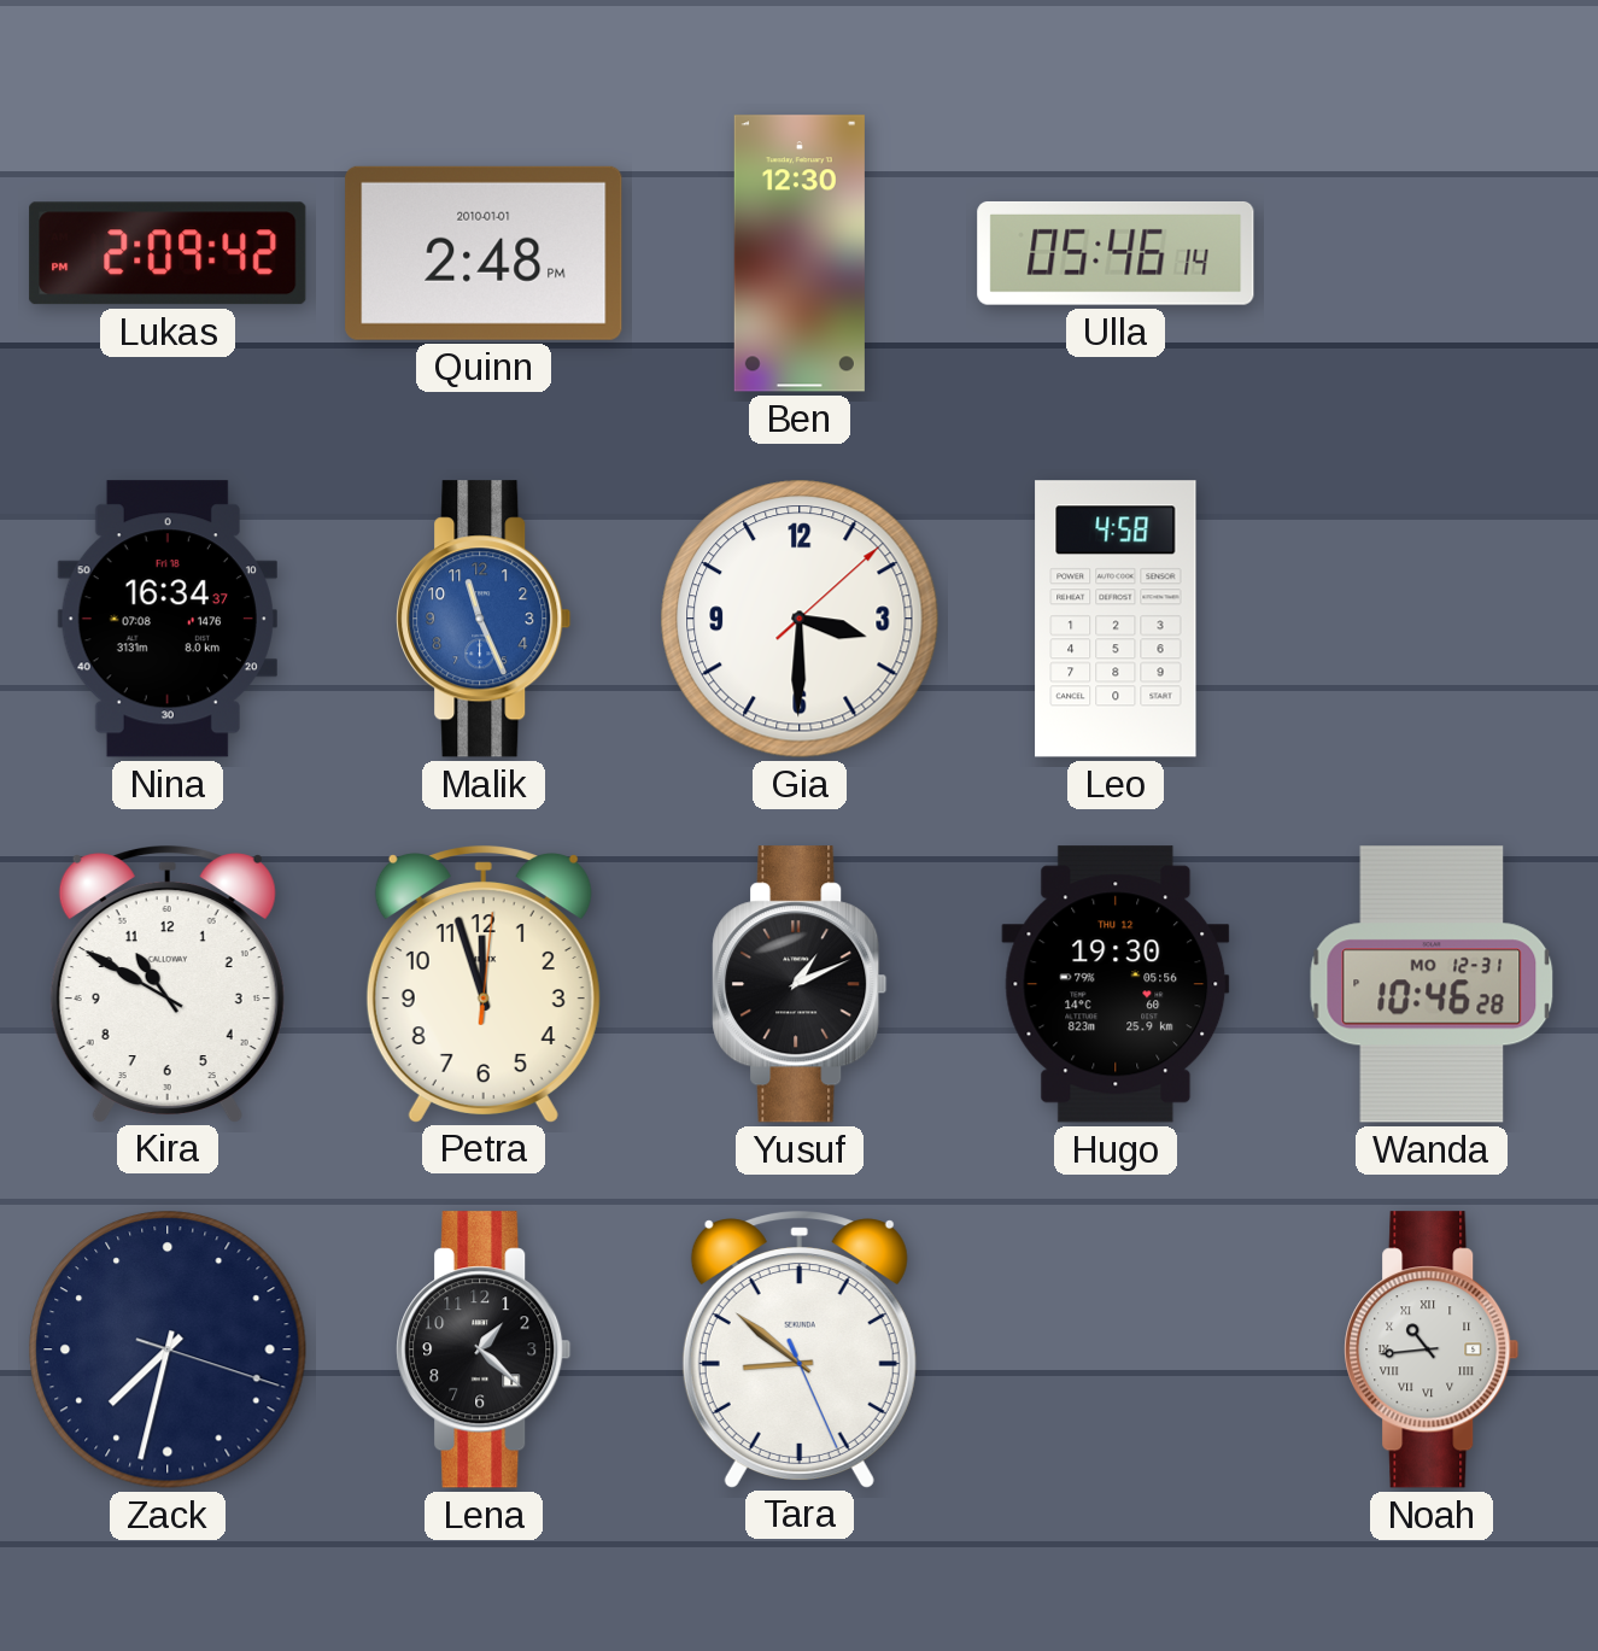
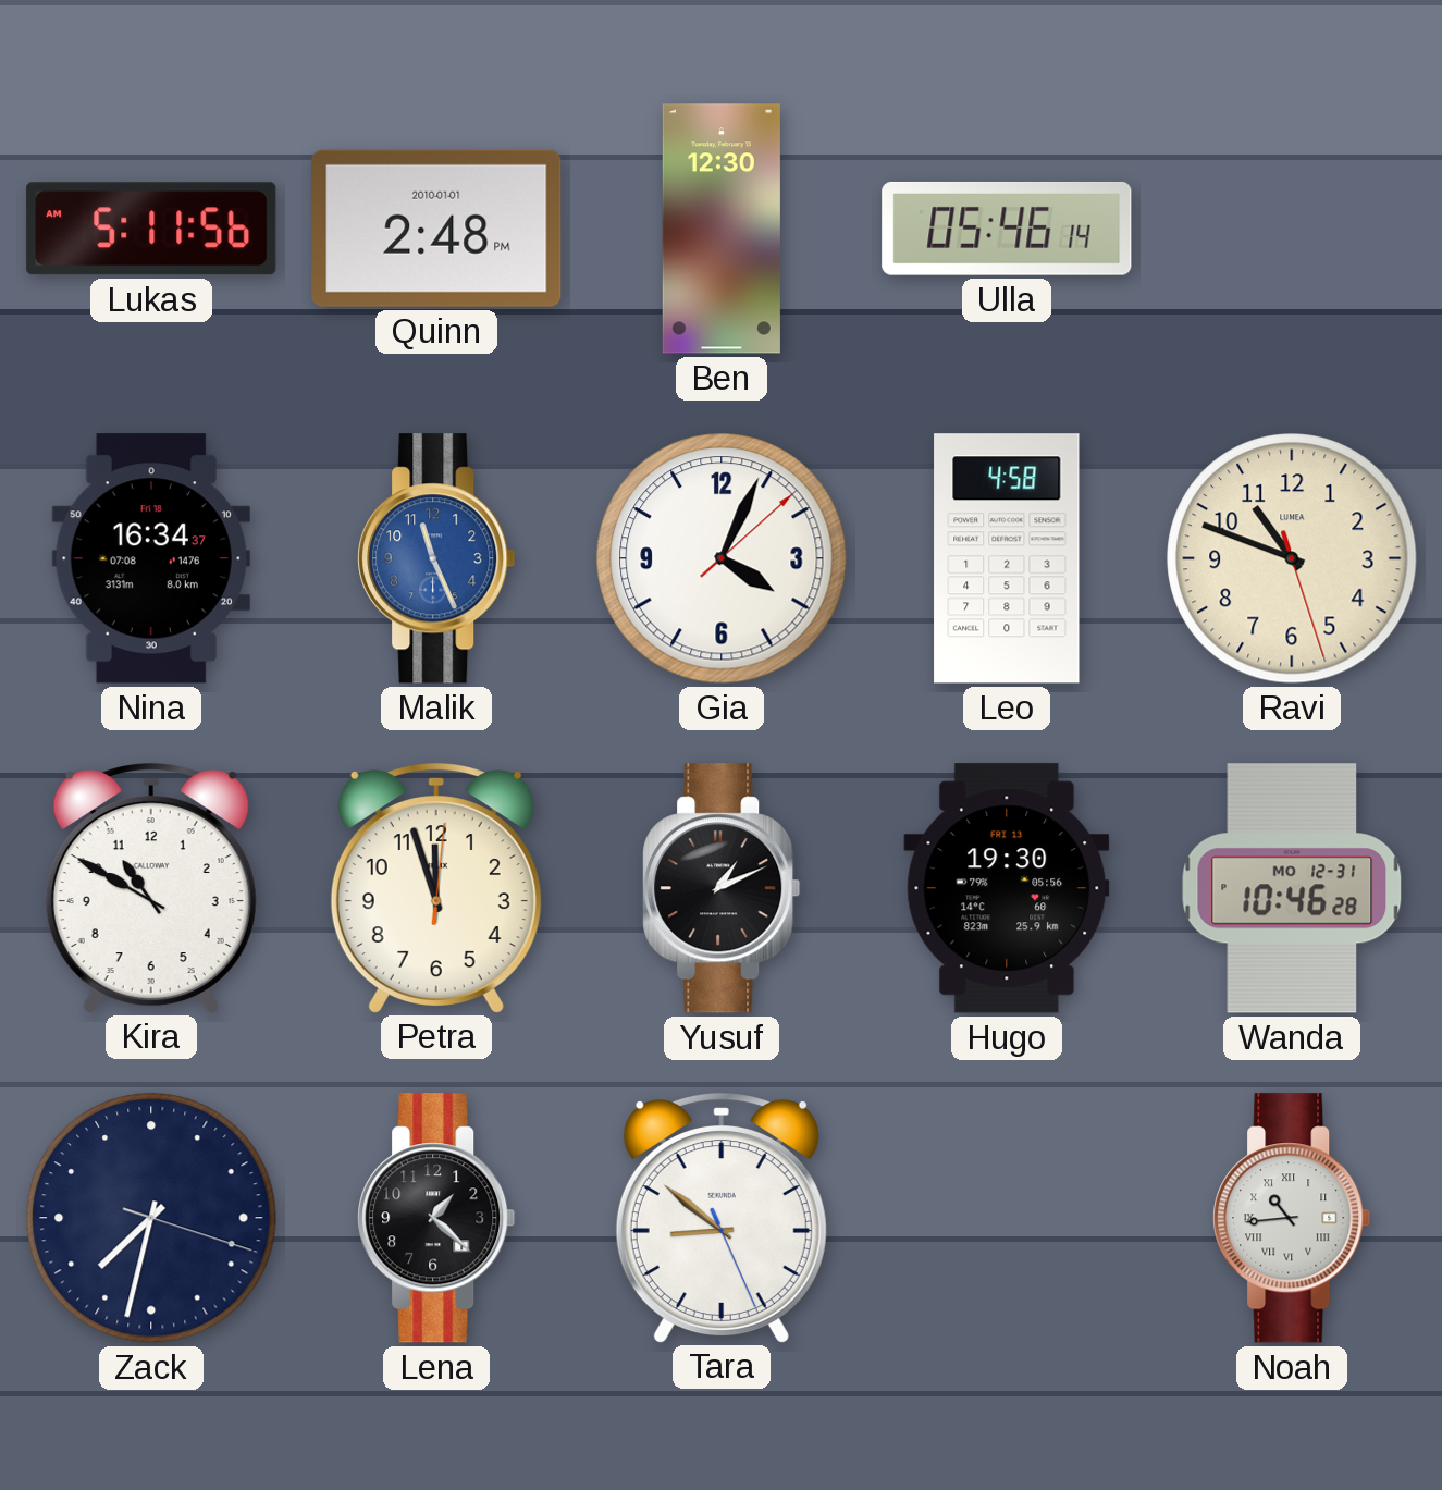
Lukas: 2:09 -> 5:11
Gia: 3:30 -> 4:04
Ravi: none -> 10:48
Hugo date: THU 12 -> FRI 13
